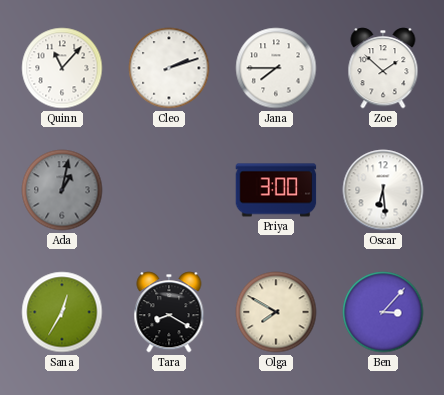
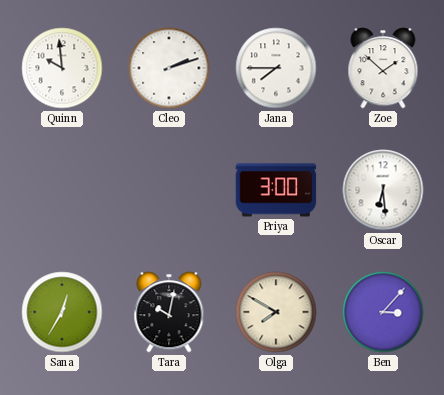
Quinn: 11:07 -> 9:59
Ada: 1:02 -> none
Tara: 8:20 -> 10:02
